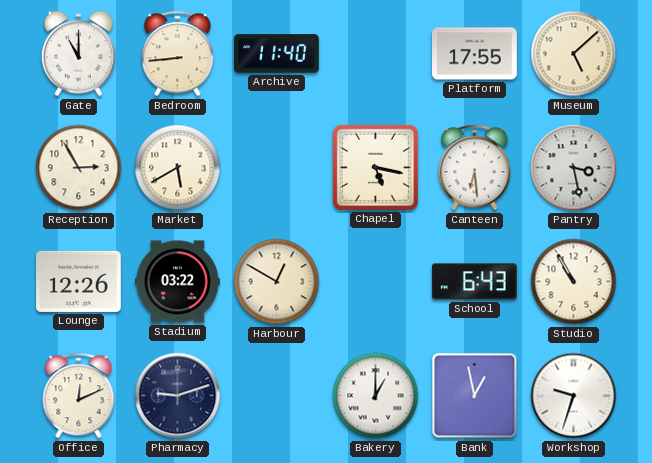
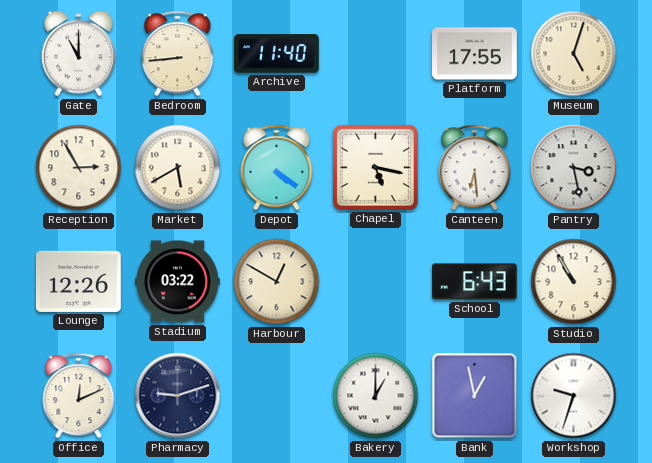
Museum: 5:08 -> 5:03
Depot: none -> 4:21
